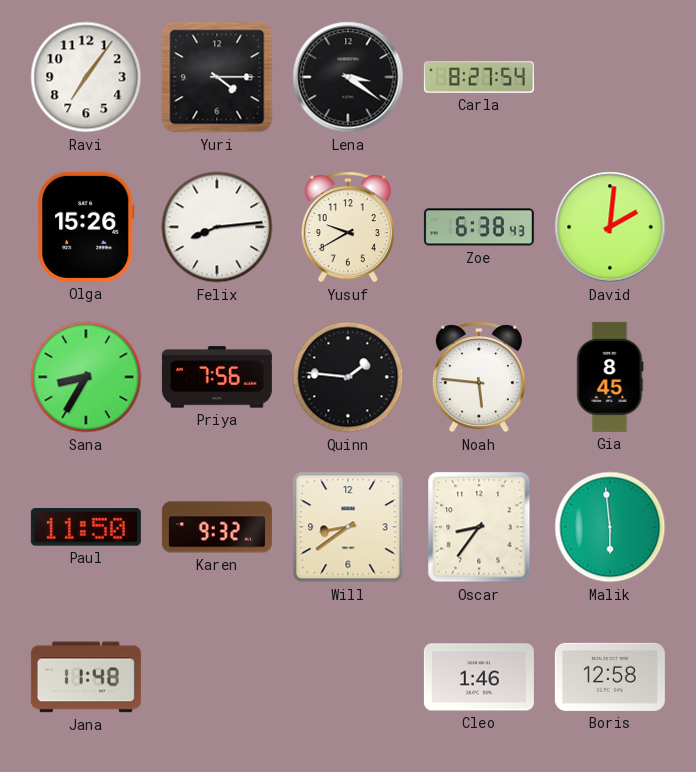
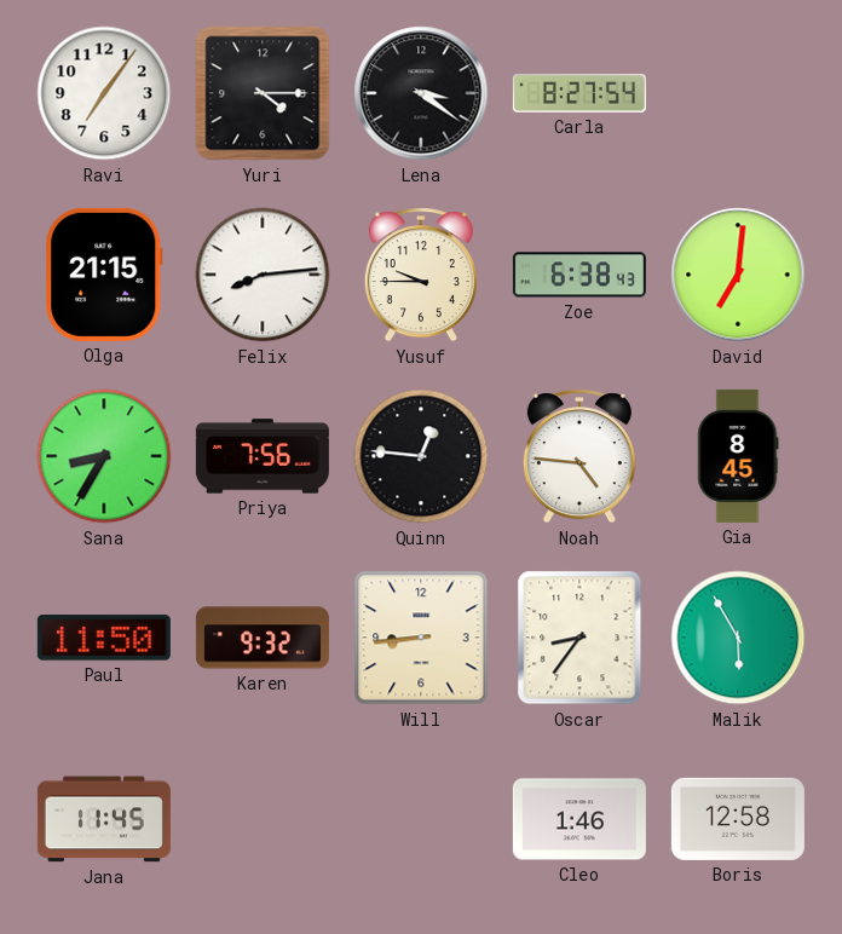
Olga: 15:26 -> 21:15
Yusuf: 9:40 -> 9:45
David: 2:01 -> 7:01
Quinn: 1:46 -> 12:46
Noah: 5:46 -> 4:46
Will: 8:39 -> 8:44
Malik: 5:59 -> 5:55
Jana: 11:48 -> 11:45
